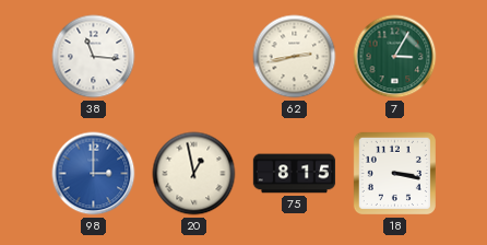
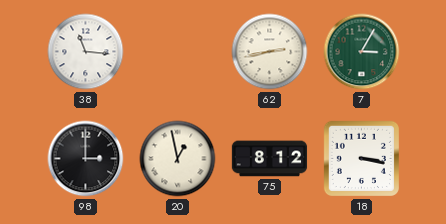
98 dial: blue -> black
75: 8:15 -> 8:12
